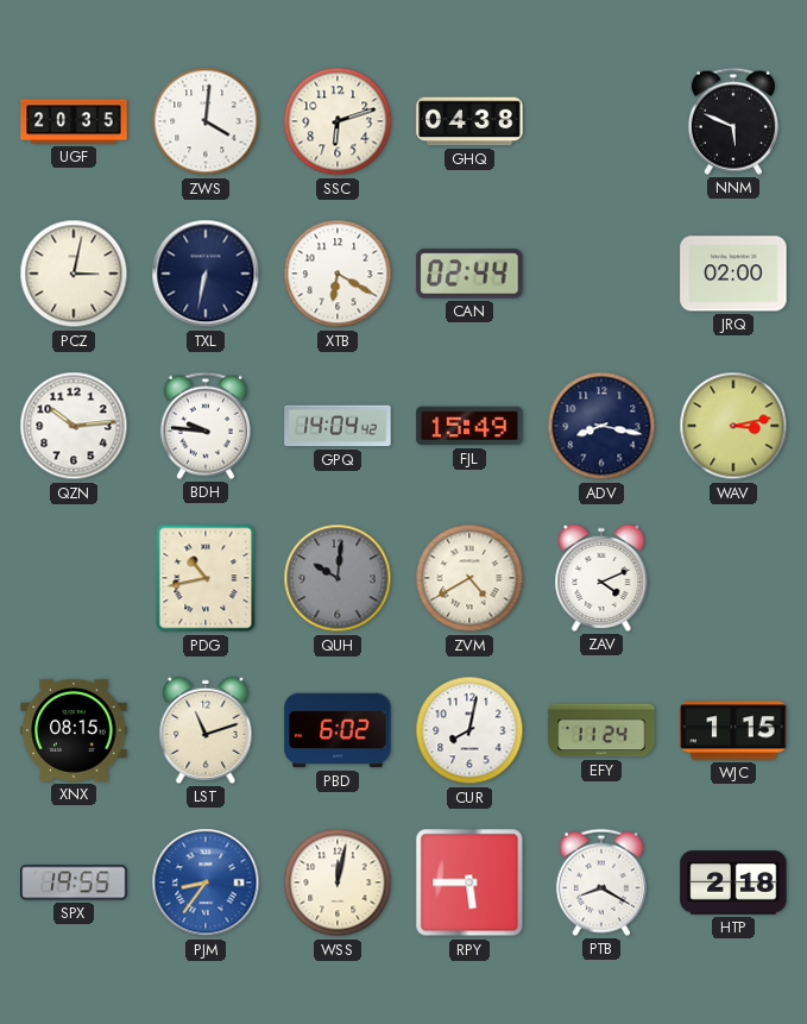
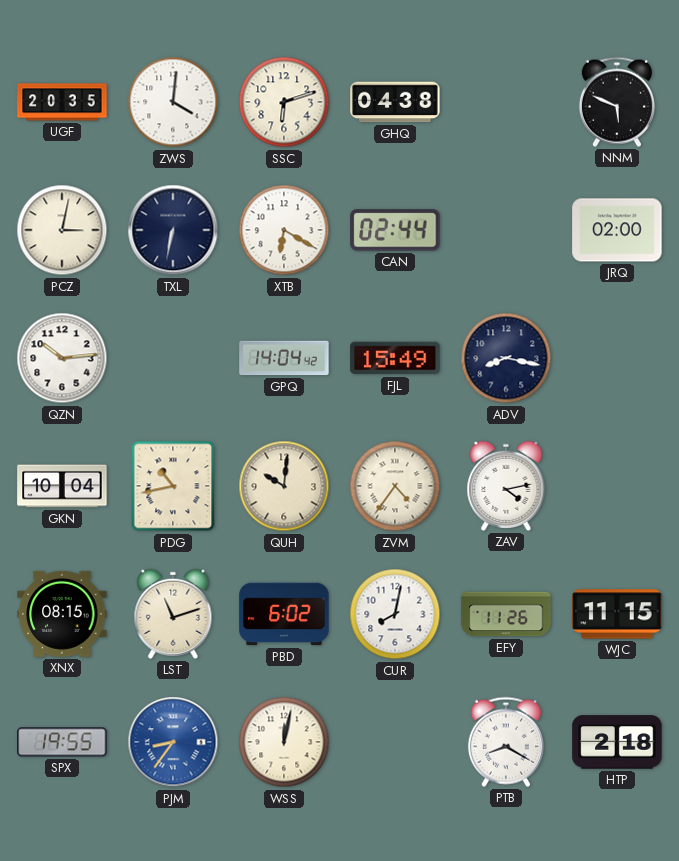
BDH: 9:46 -> none
WAV: 3:13 -> none
GKN: none -> 10:04
QUH dial: grey -> cream
ZVM: 4:40 -> 4:36
ZAV: 4:11 -> 4:13
EFY: 11:24 -> 11:26
WJC: 1:15 -> 11:15
RPY: 5:45 -> none
